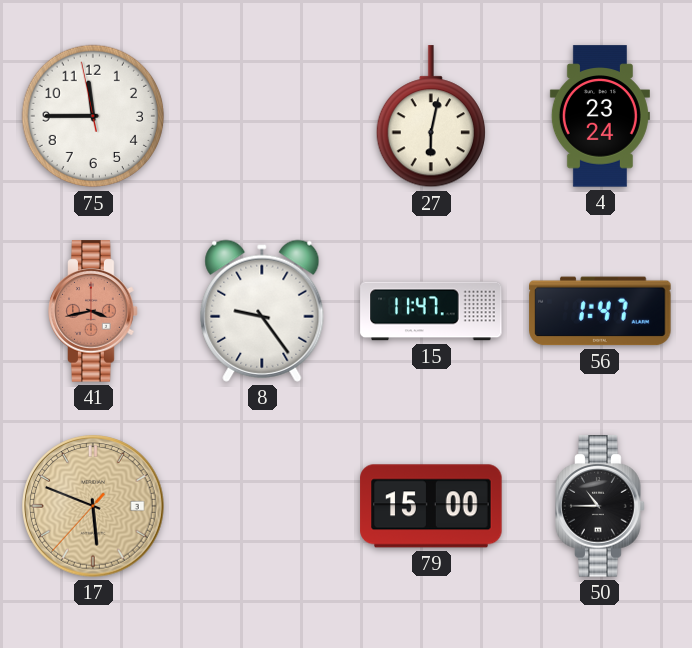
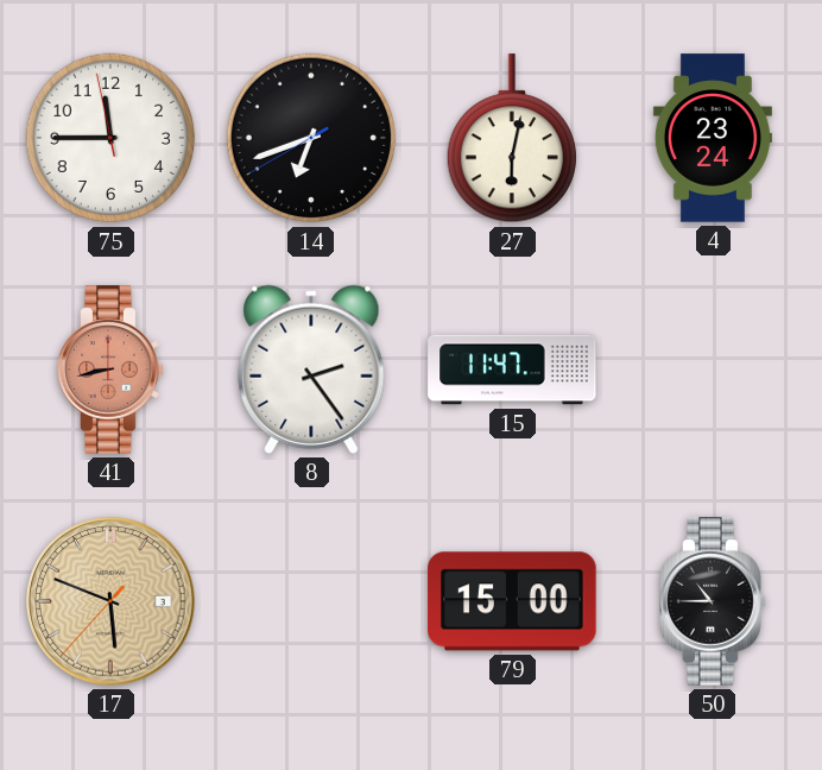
14: none -> 6:41
41: 3:43 -> 8:43
8: 9:24 -> 2:24
56: 1:47 -> none
